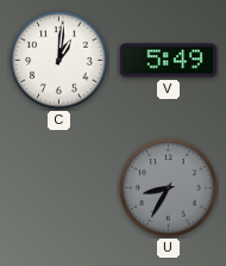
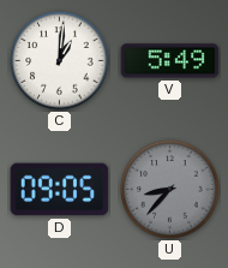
D: none -> 09:05
U: 8:35 -> 8:37
